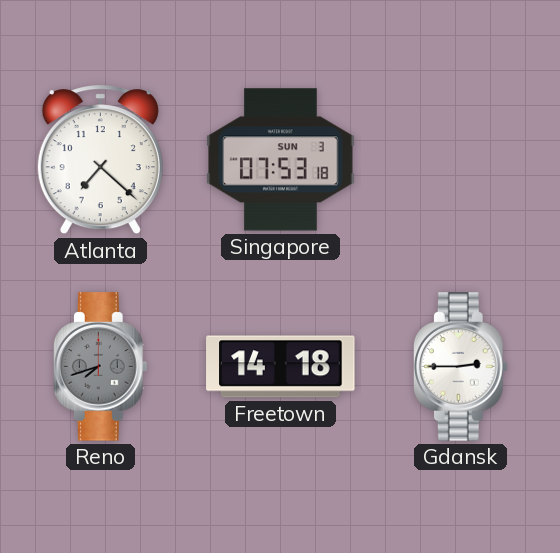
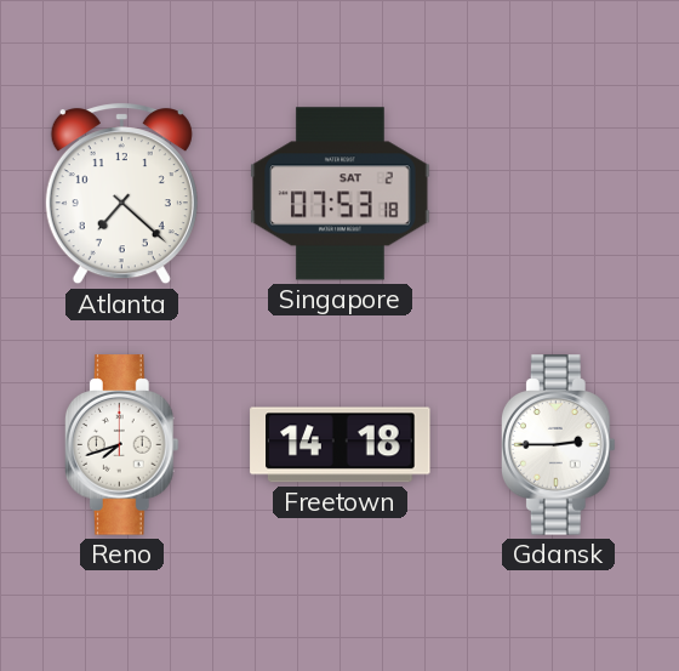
Singapore date: SUN 3 -> SAT 2
Reno dial: grey -> white
